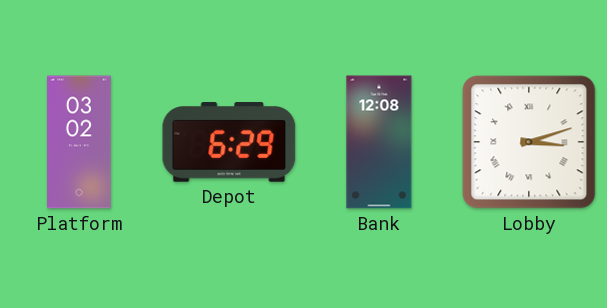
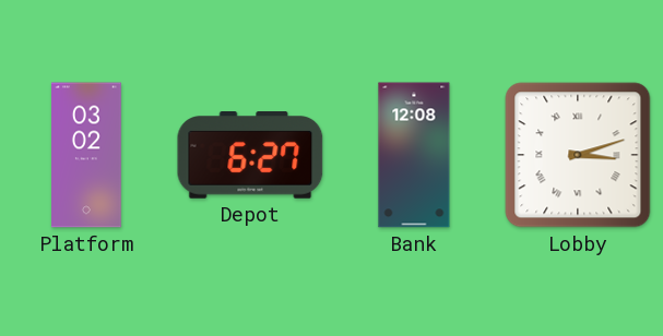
Depot: 6:29 -> 6:27
